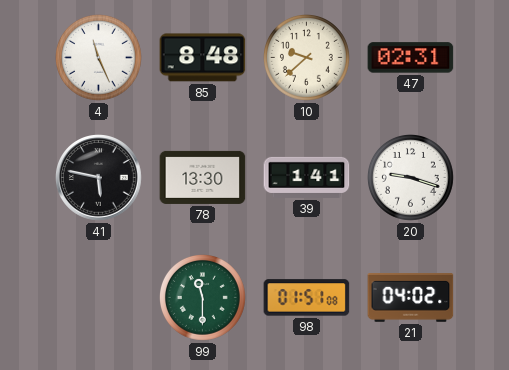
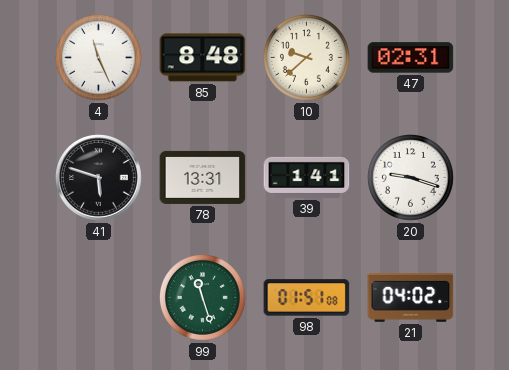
41: 5:47 -> 5:48
78: 13:30 -> 13:31
99: 11:30 -> 11:27
